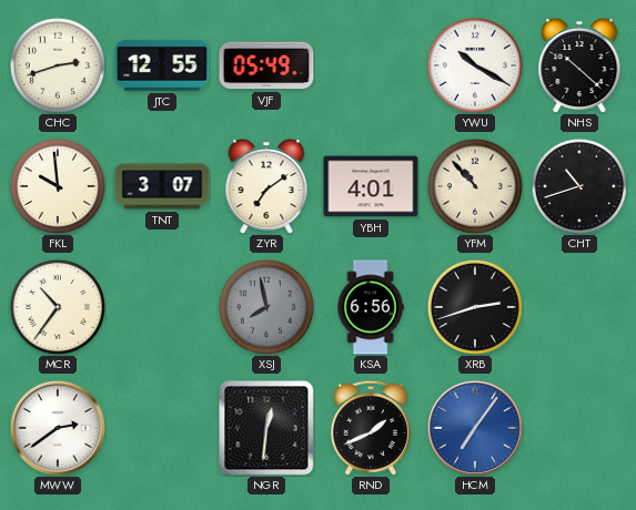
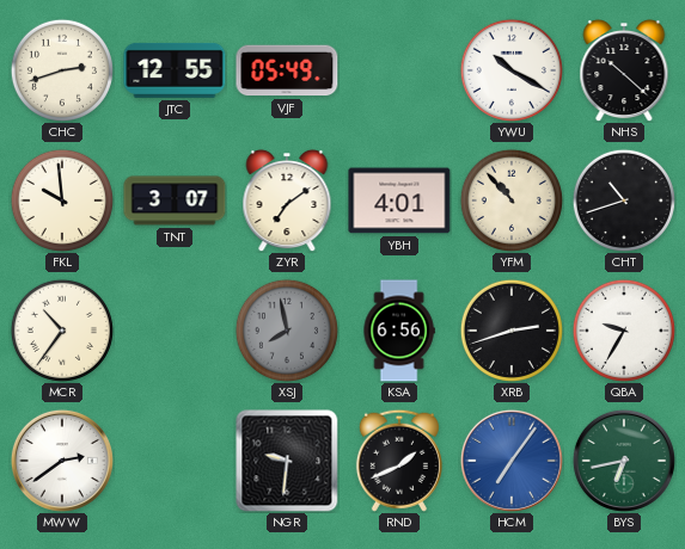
QBA: none -> 9:35
NGR: 12:31 -> 9:31
BYS: none -> 6:43
